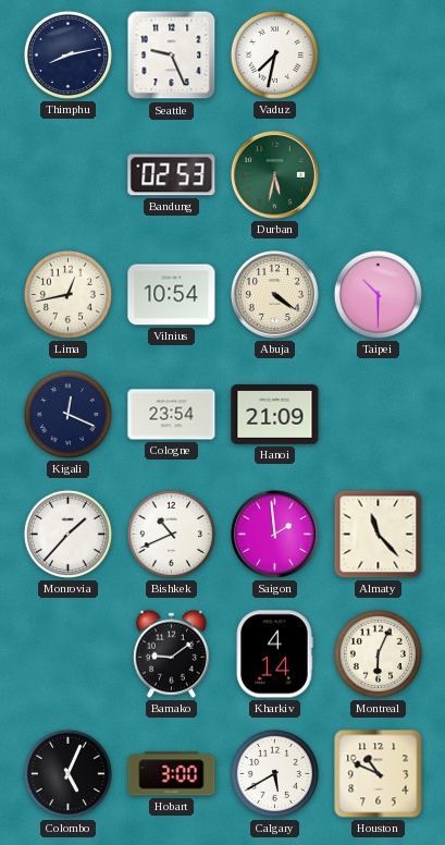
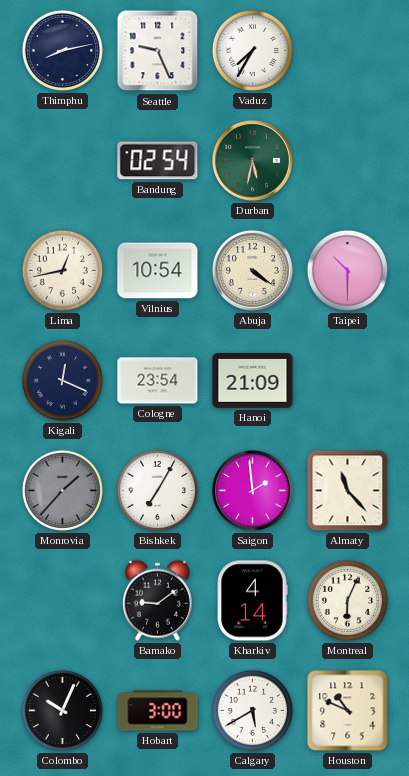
Vaduz: 7:32 -> 7:35
Bandung: 02:53 -> 02:54
Monrovia dial: white -> grey
Bishkek: 10:41 -> 7:05
Colombo: 5:04 -> 10:04
